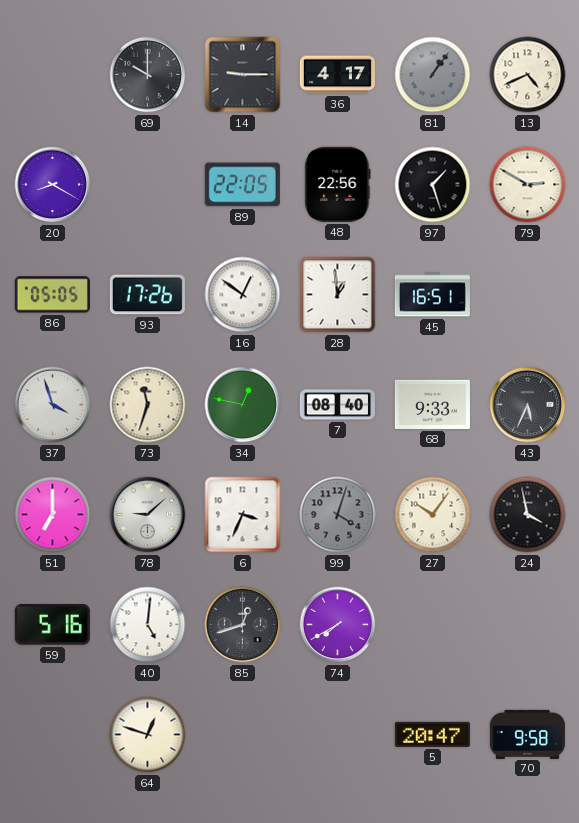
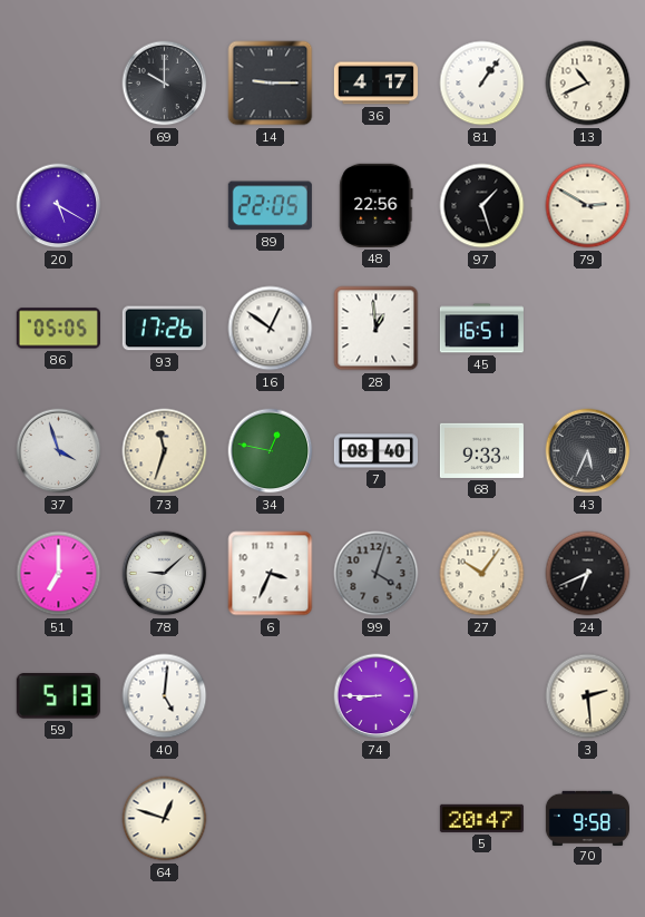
81 dial: grey -> white
13: 4:41 -> 10:41
20: 8:20 -> 5:20
24: 3:58 -> 6:41
59: 5:16 -> 5:13
85: 12:42 -> none
74: 7:40 -> 8:45
3: none -> 2:29
